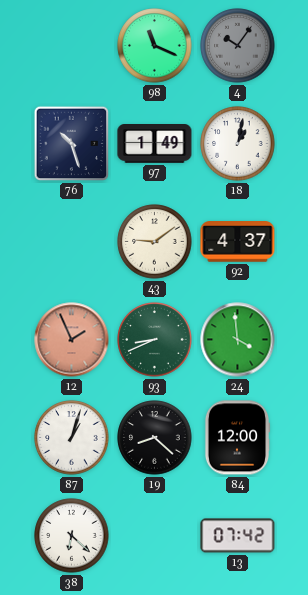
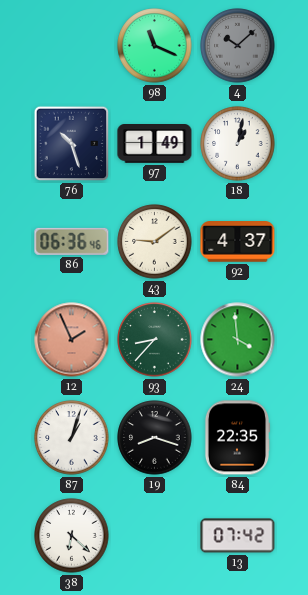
4: 10:06 -> 10:08
86: none -> 06:36
93: 8:41 -> 8:37
19: 8:22 -> 8:18
84: 12:00 -> 22:35
